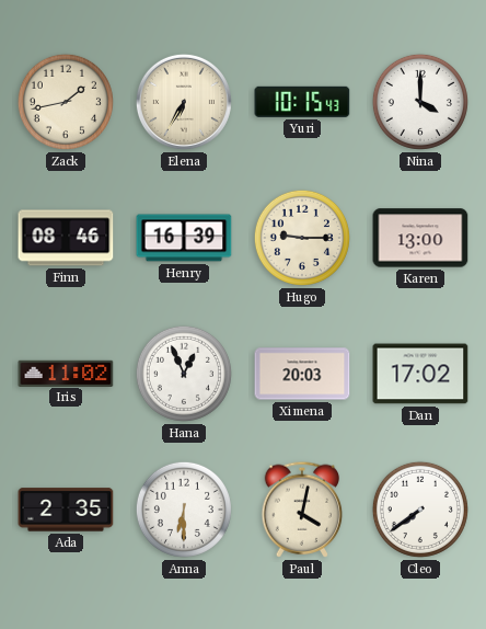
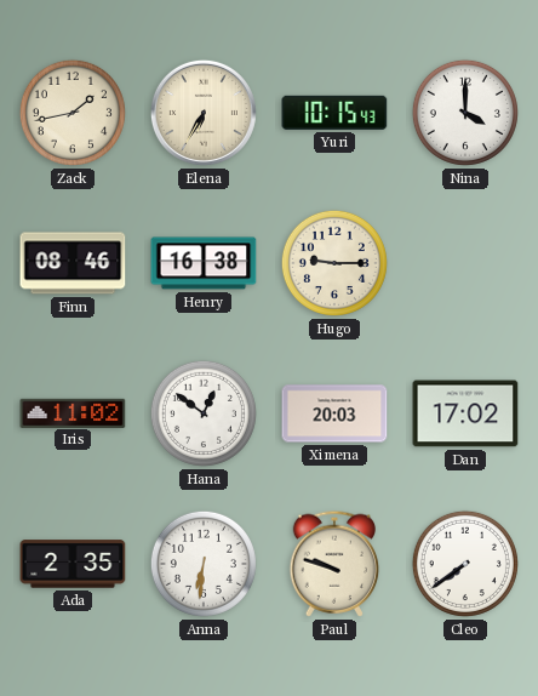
Henry: 16:39 -> 16:38
Karen: 13:00 -> none
Hana: 12:56 -> 12:51
Anna: 6:30 -> 6:31
Paul: 4:02 -> 9:48
